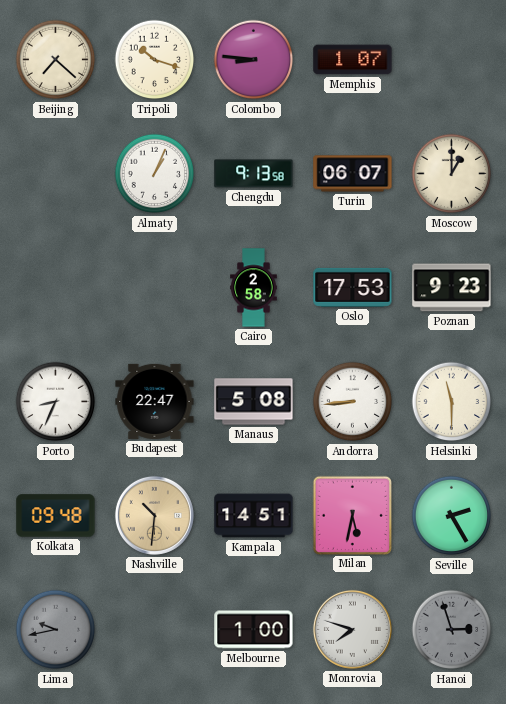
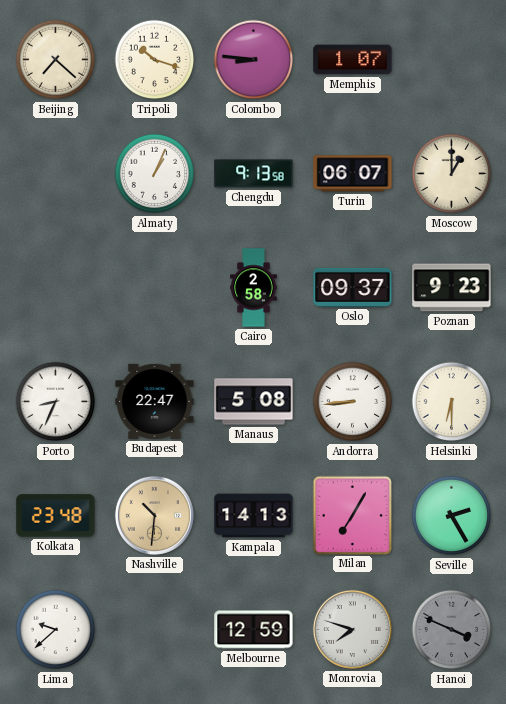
Oslo: 17:53 -> 09:37
Helsinki: 11:30 -> 6:30
Kolkata: 09:48 -> 23:48
Kampala: 14:51 -> 14:13
Milan: 5:32 -> 7:05
Lima: 9:43 -> 9:38
Lima dial: grey -> white
Melbourne: 1:00 -> 12:59
Hanoi: 2:57 -> 3:49
